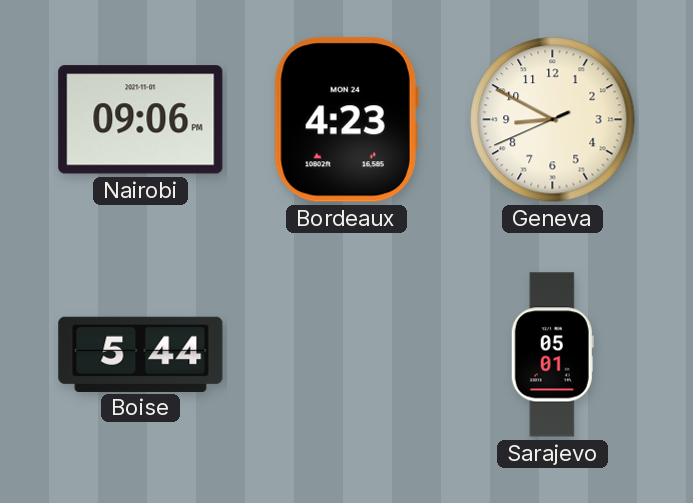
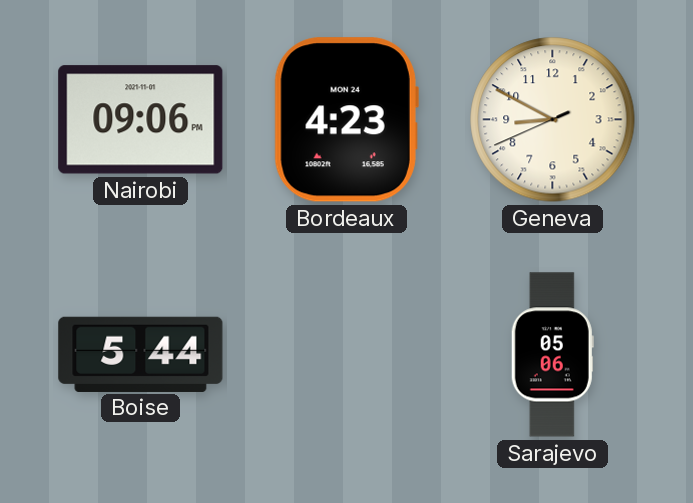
Sarajevo: 05:01 -> 05:06
